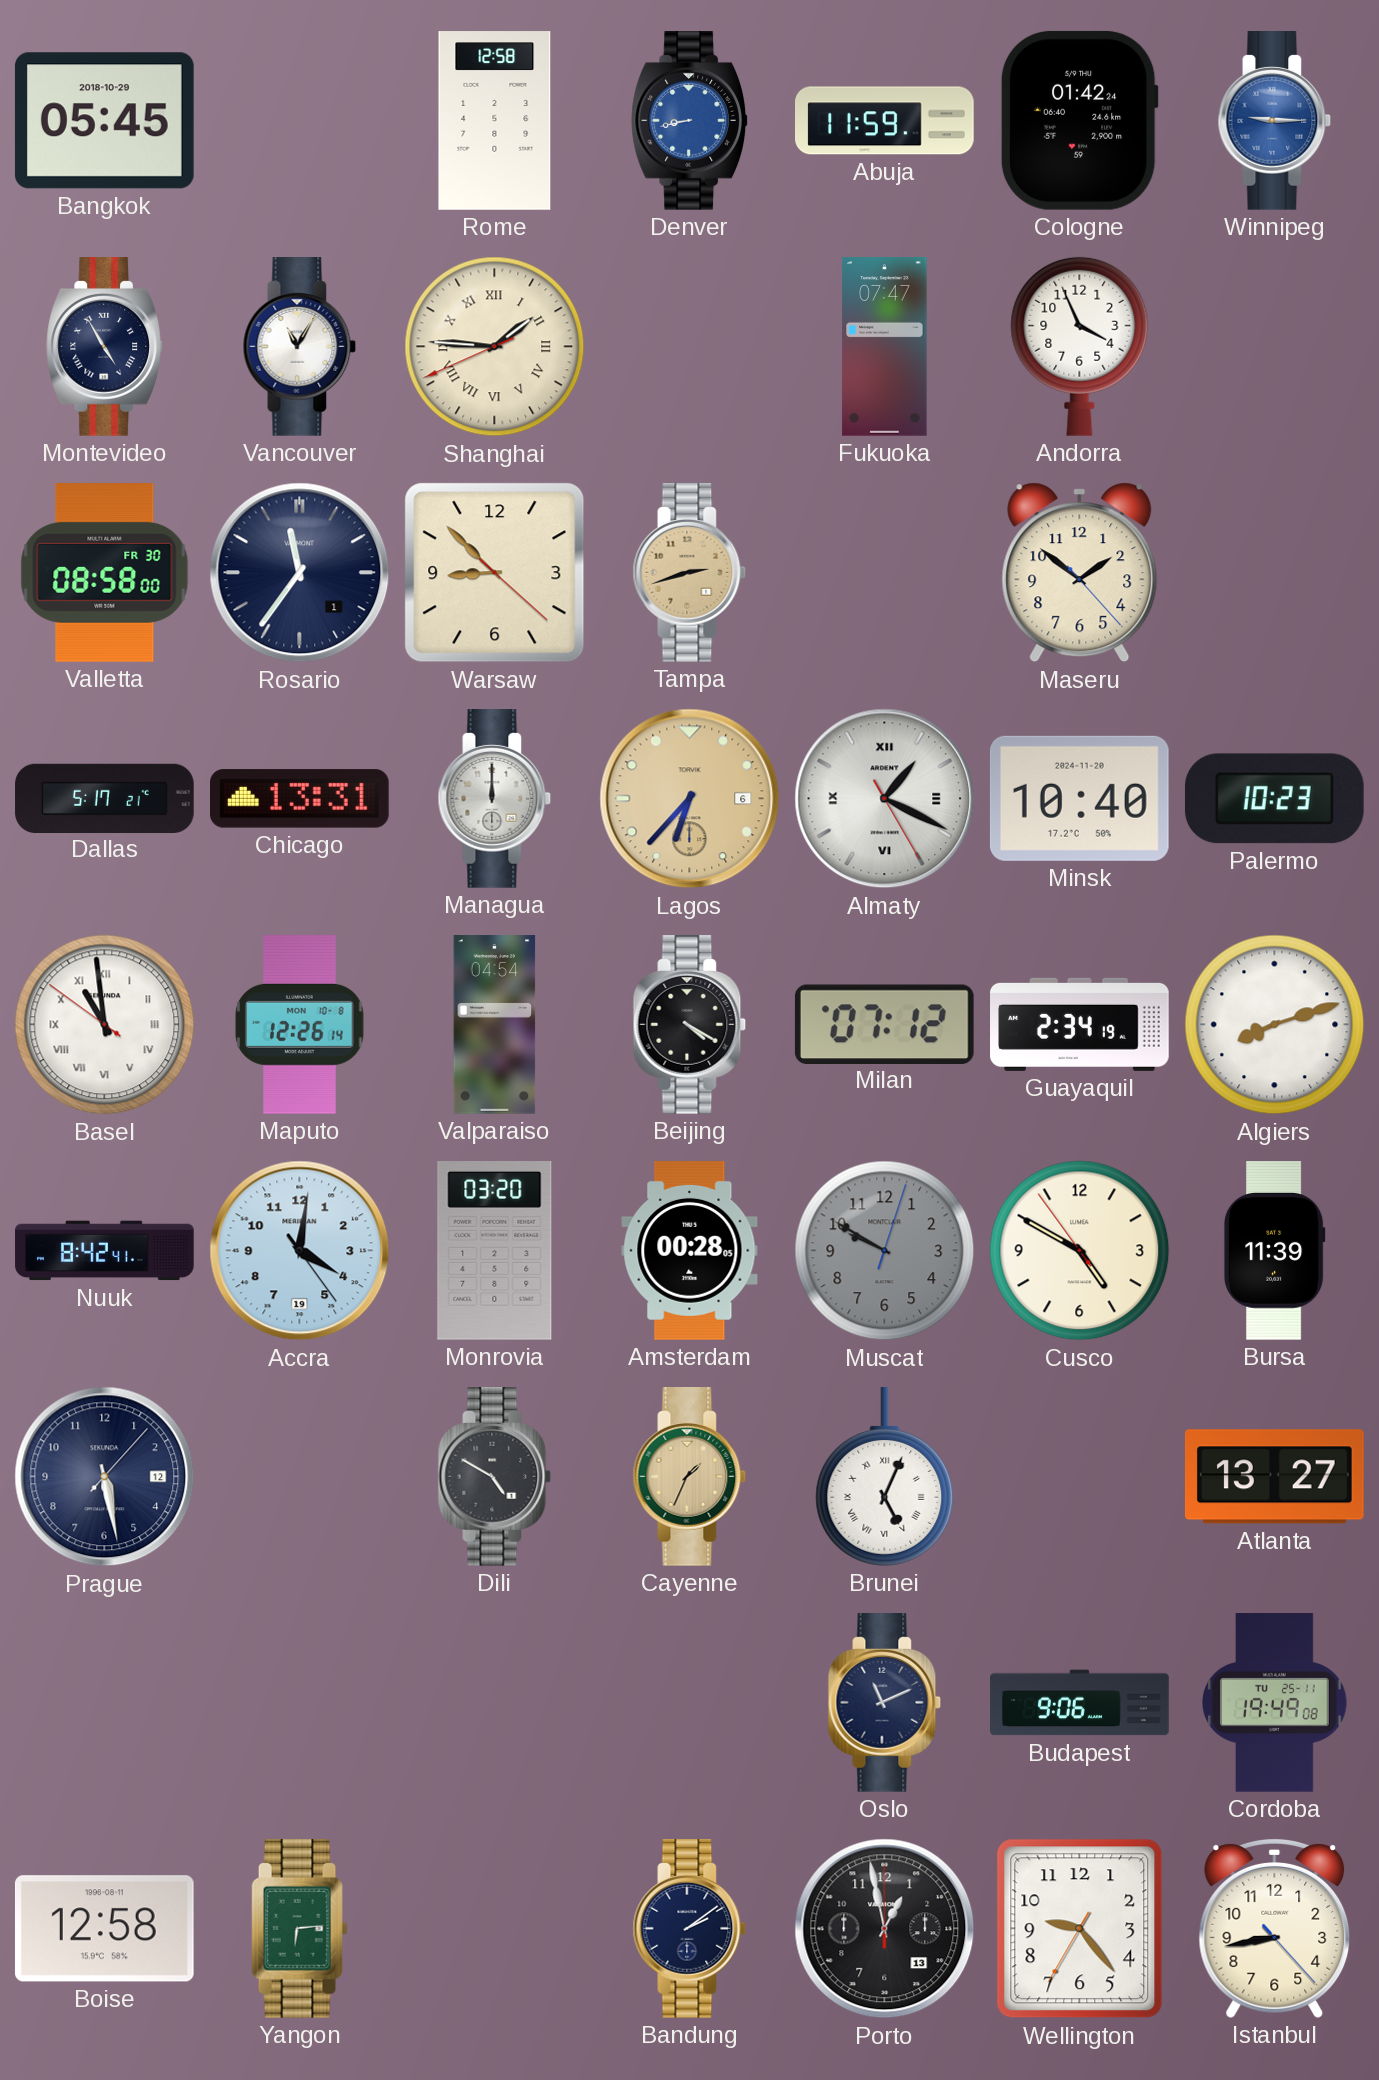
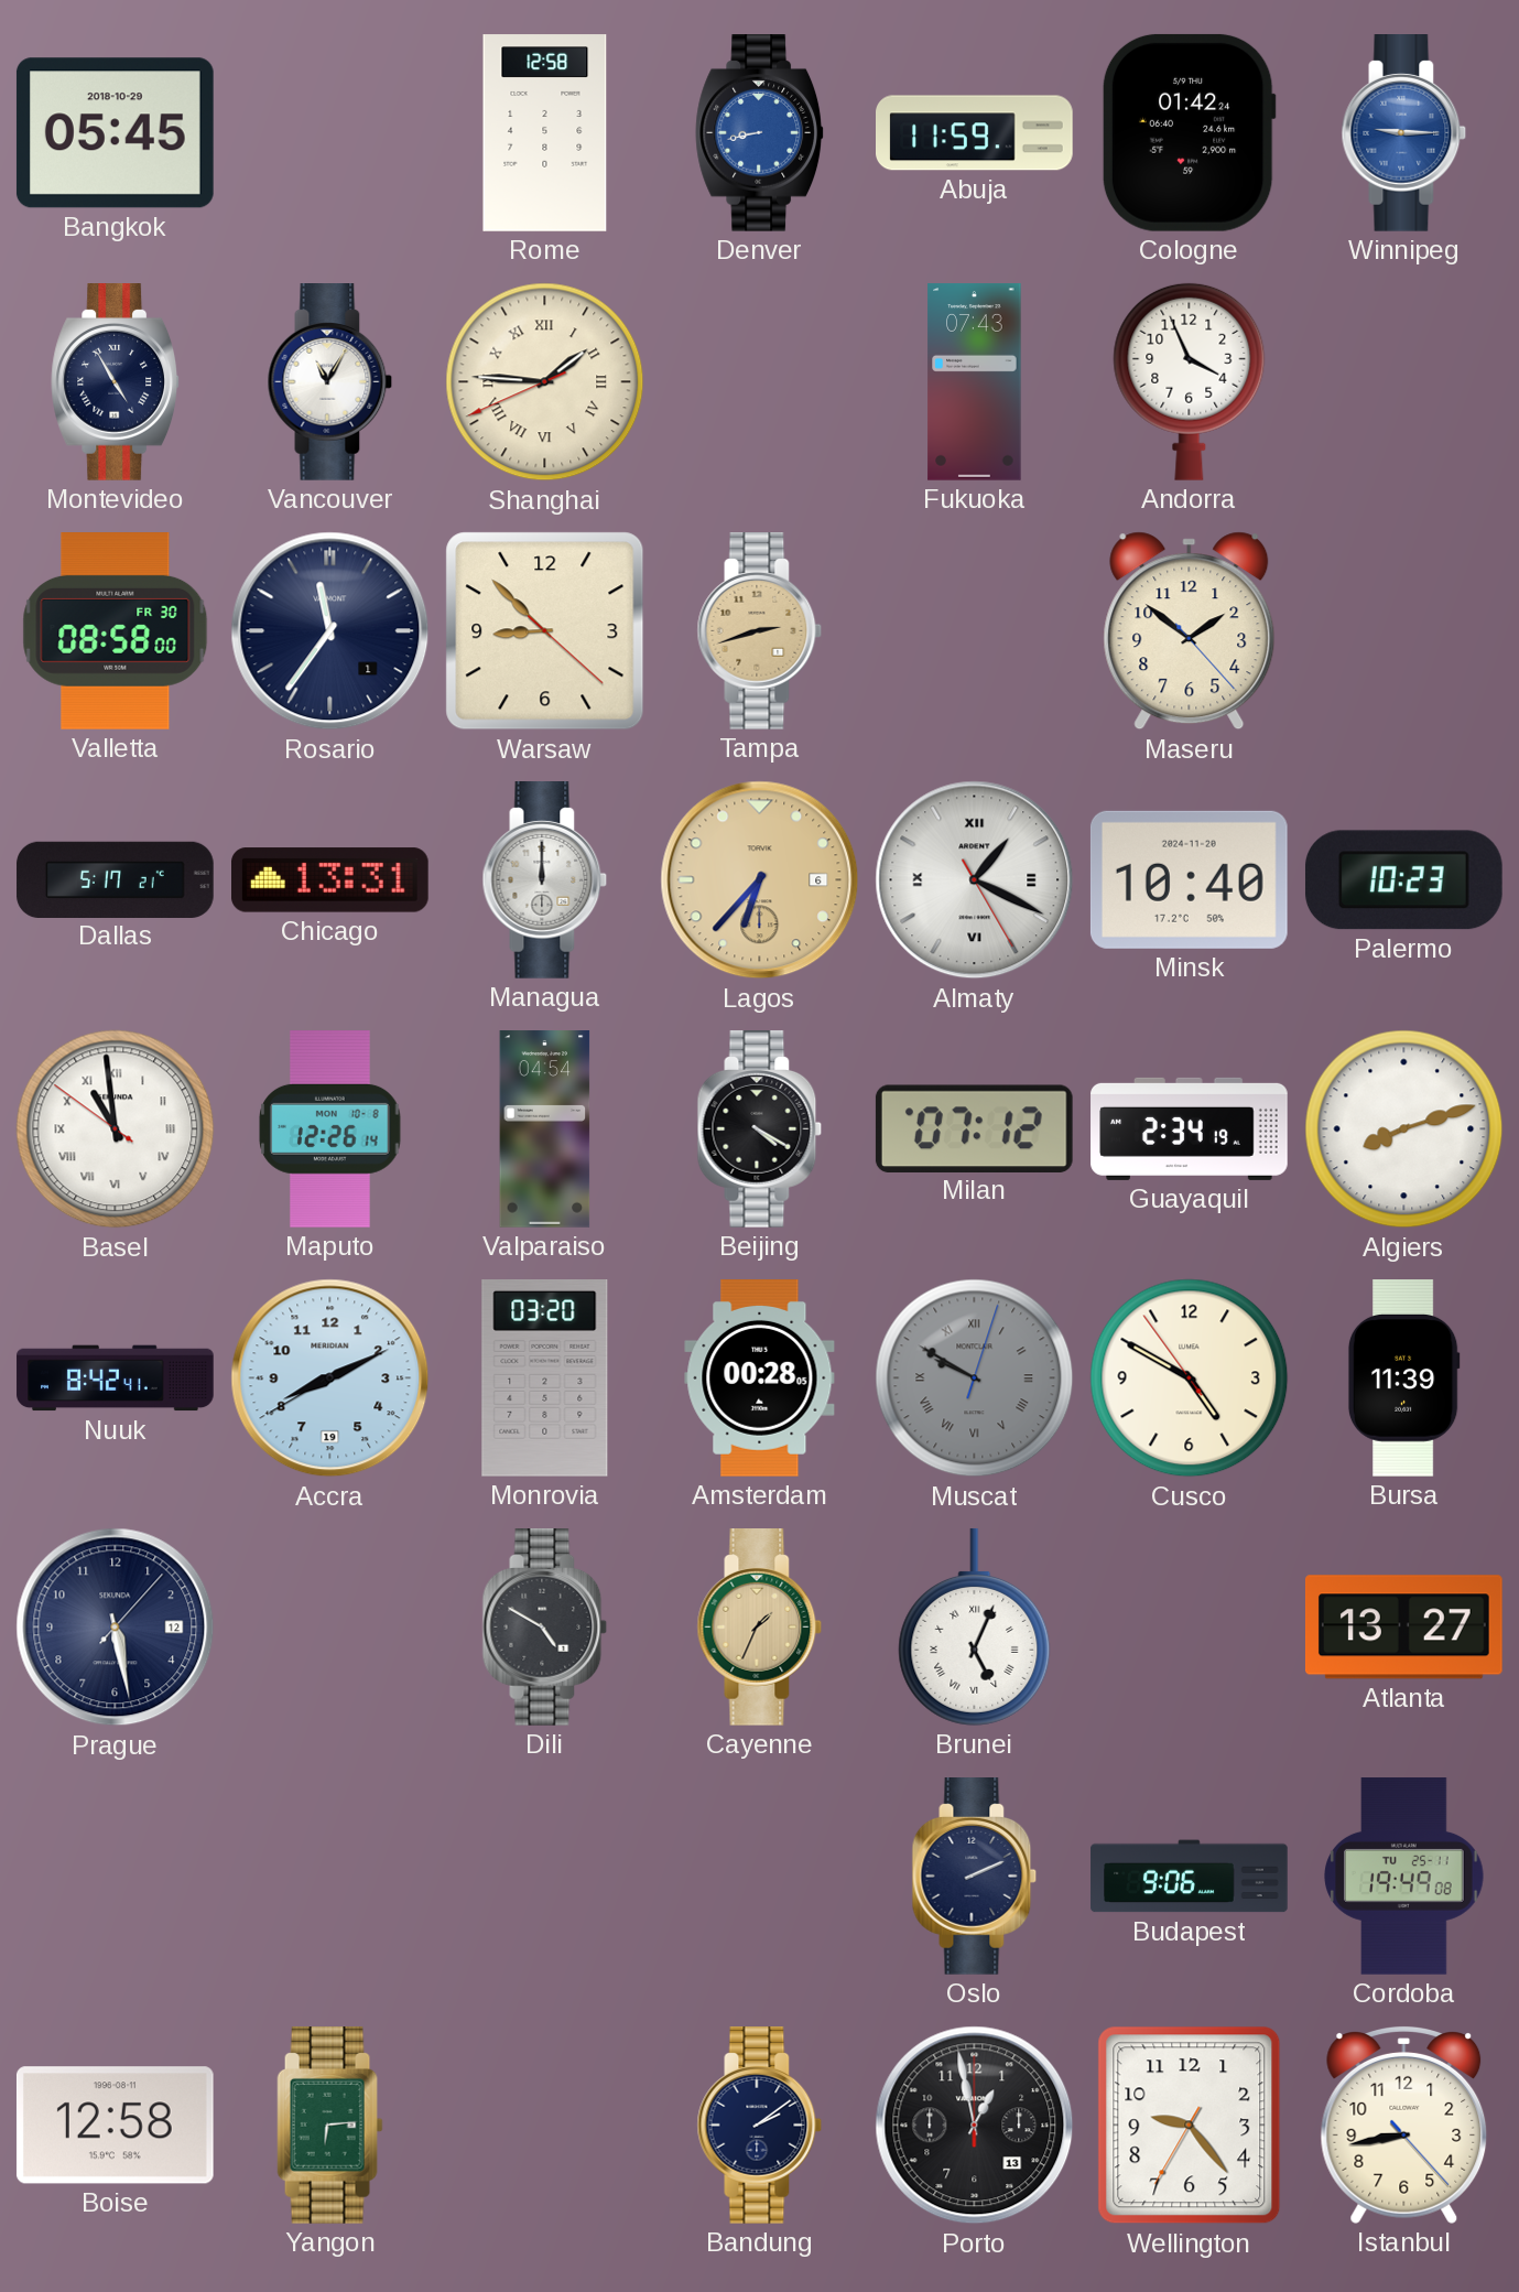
Fukuoka: 07:47 -> 07:43
Accra: 4:01 -> 8:10
Muscat numerals: Arabic -> Roman
Oslo: 11:11 -> 2:11
